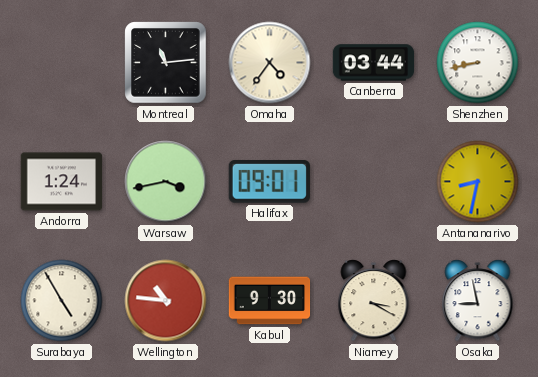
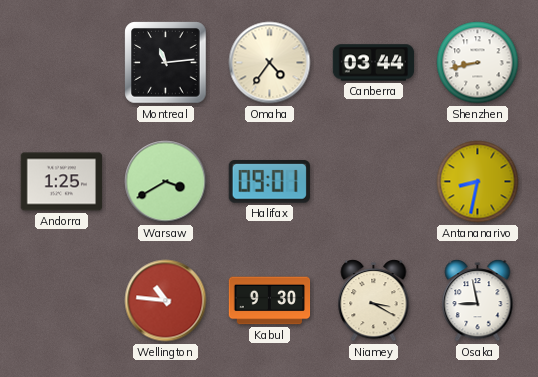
Andorra: 1:24 -> 1:25
Warsaw: 3:43 -> 3:40
Surabaya: 4:55 -> none
